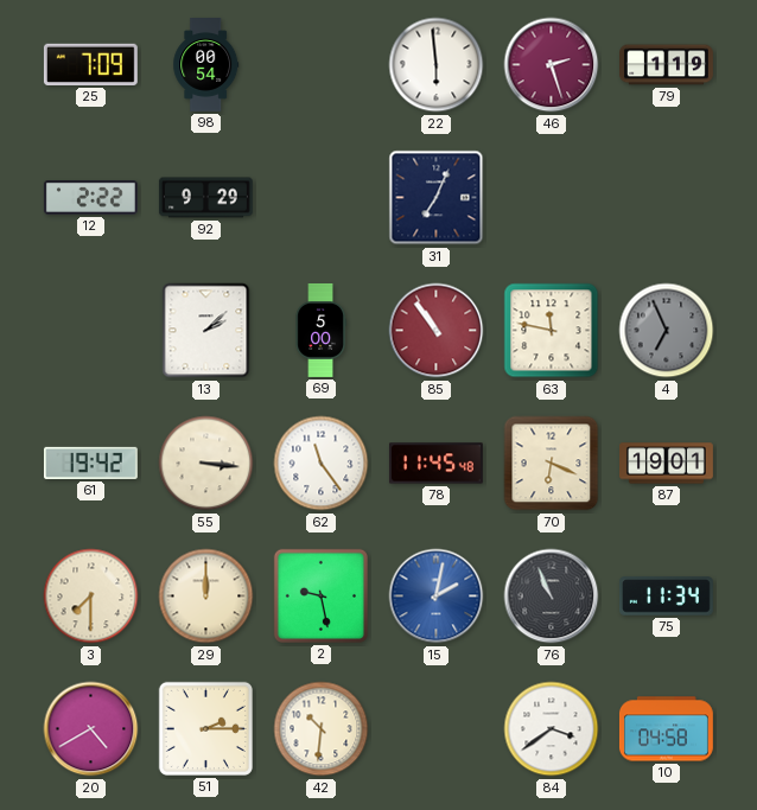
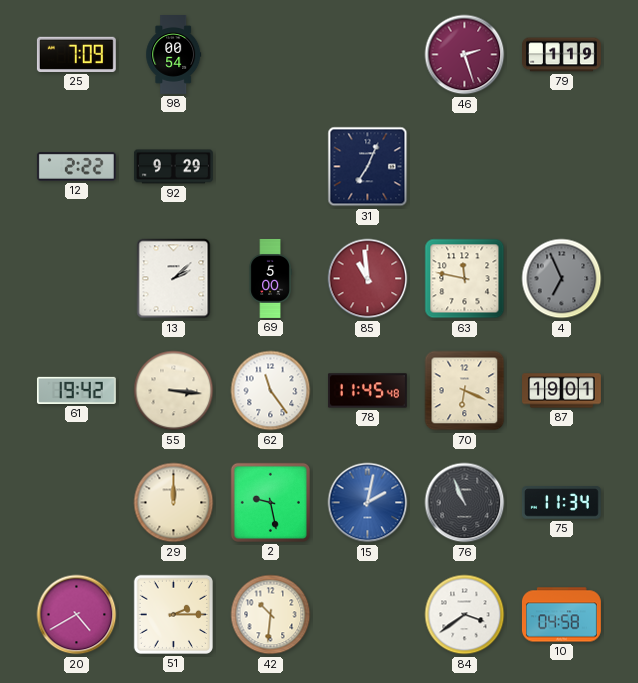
22: 5:59 -> none
85: 10:54 -> 10:59
3: 7:30 -> none
